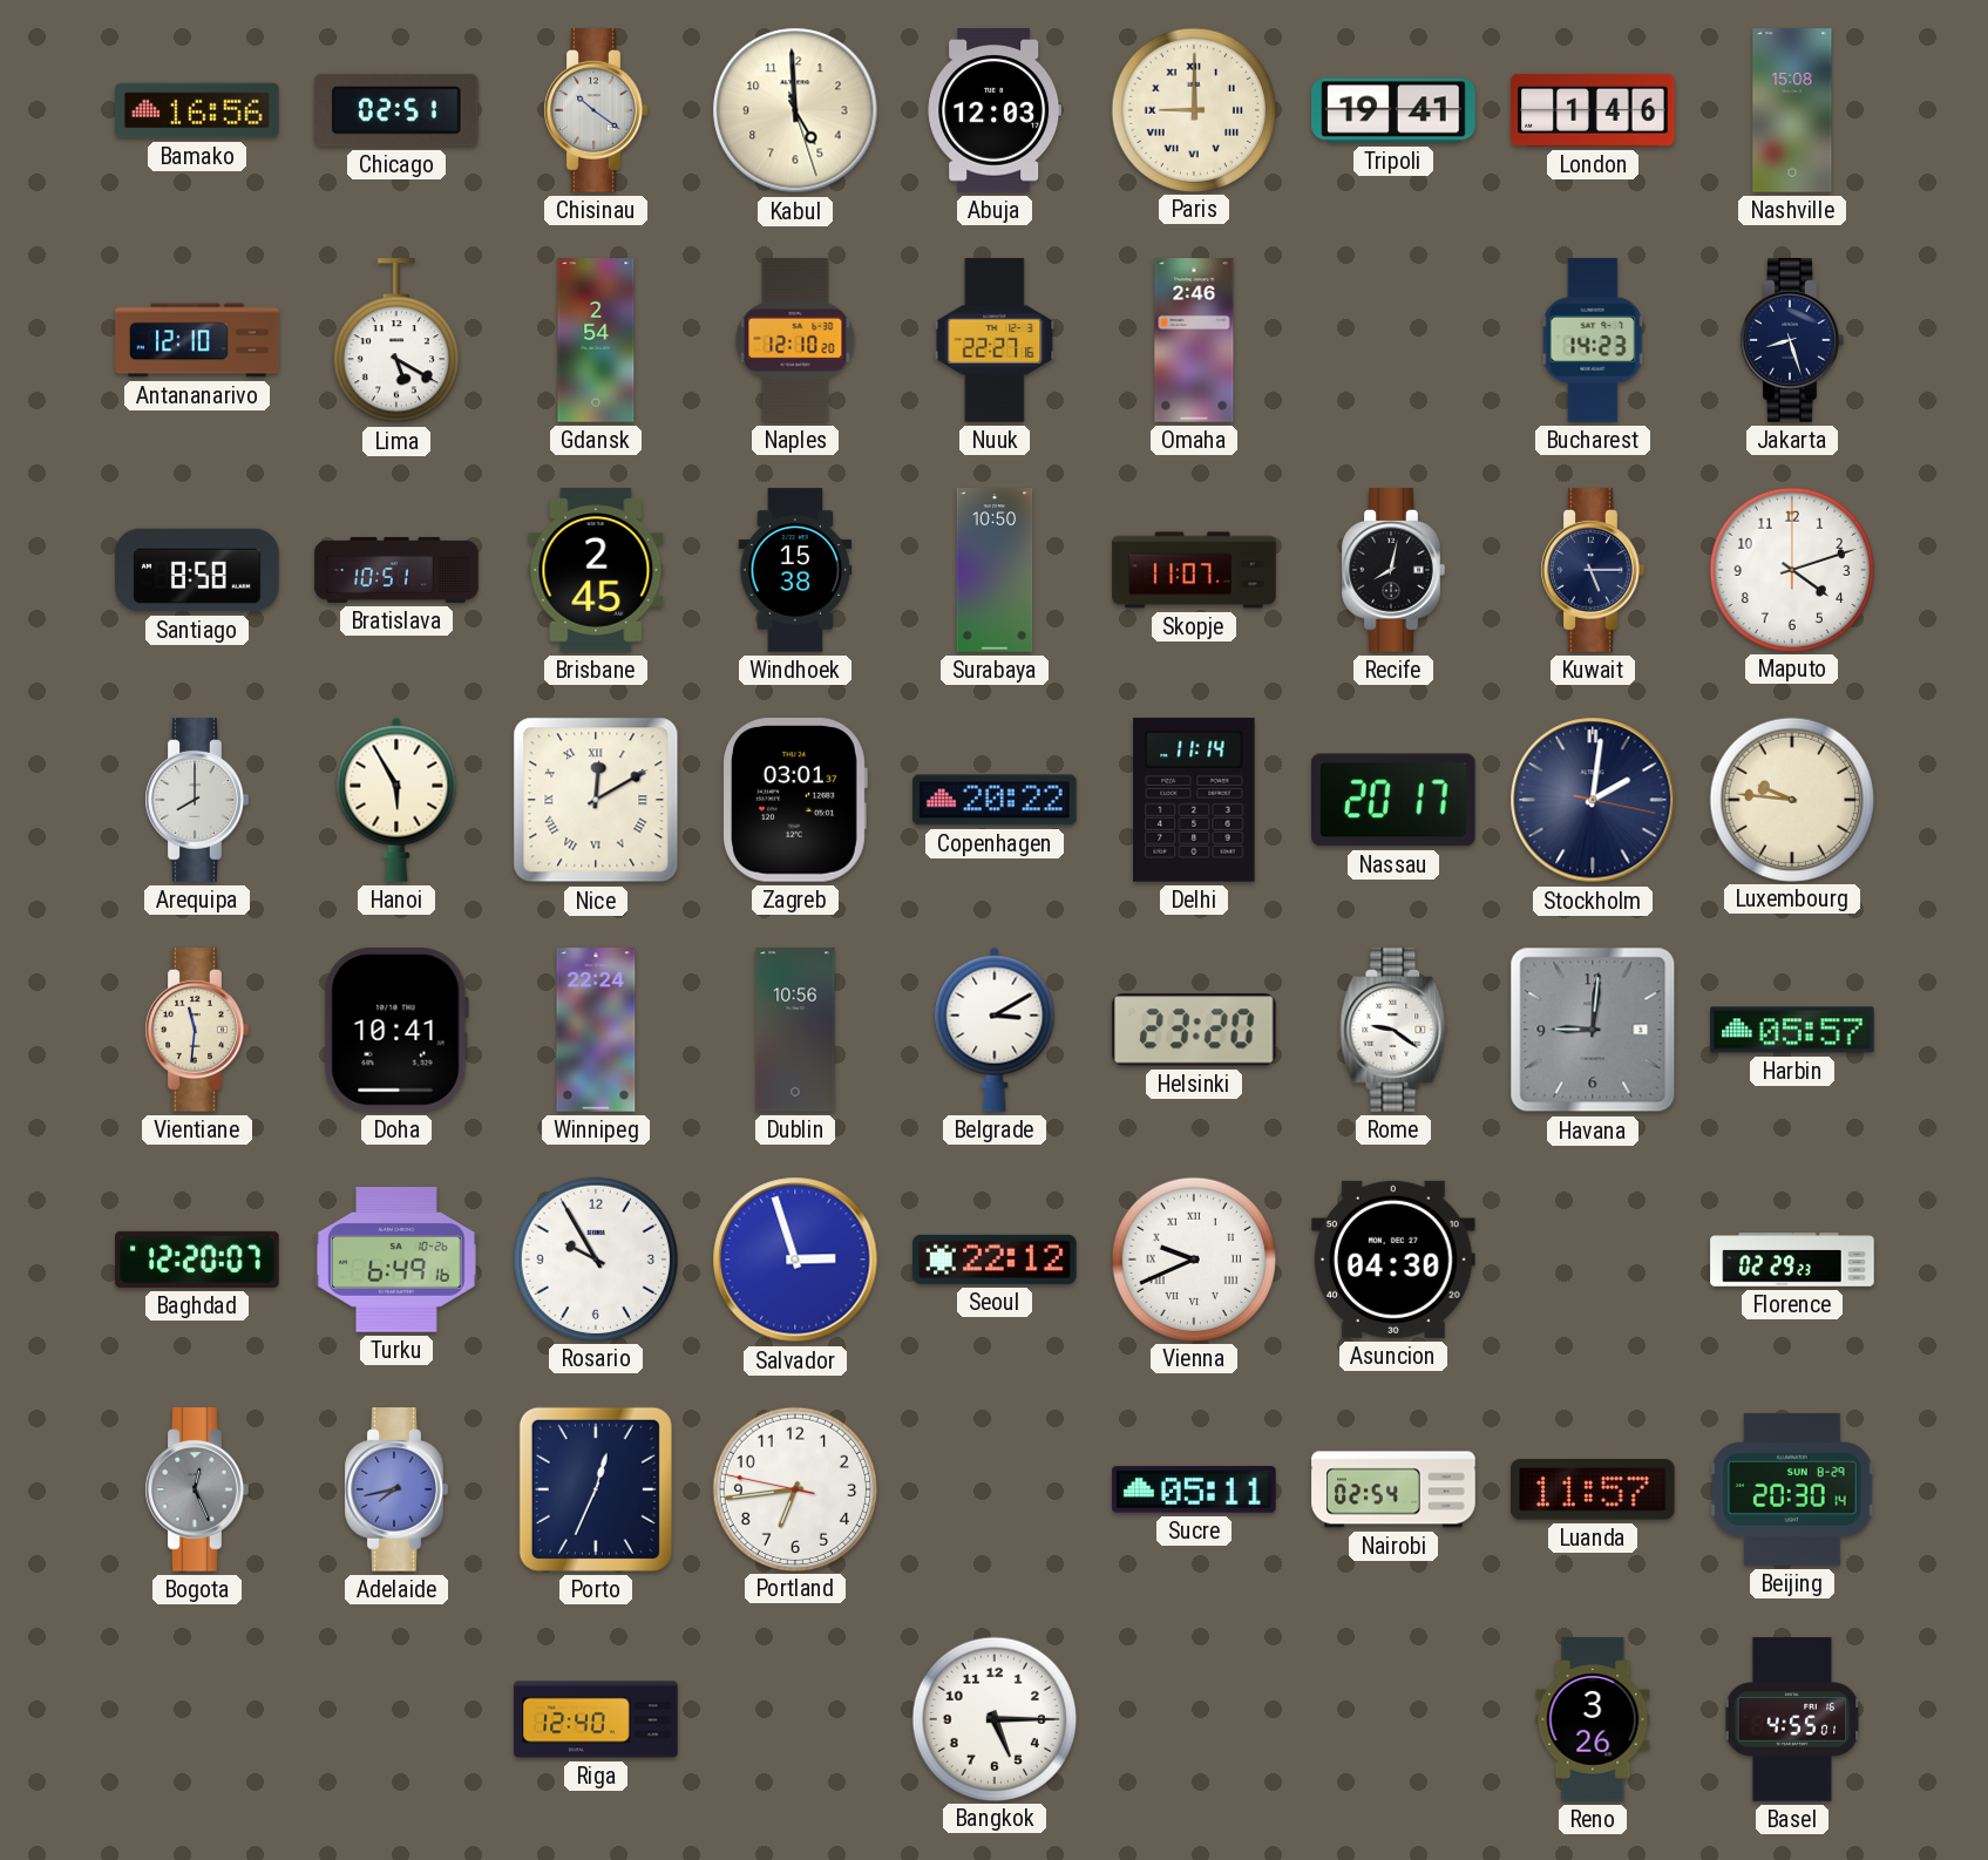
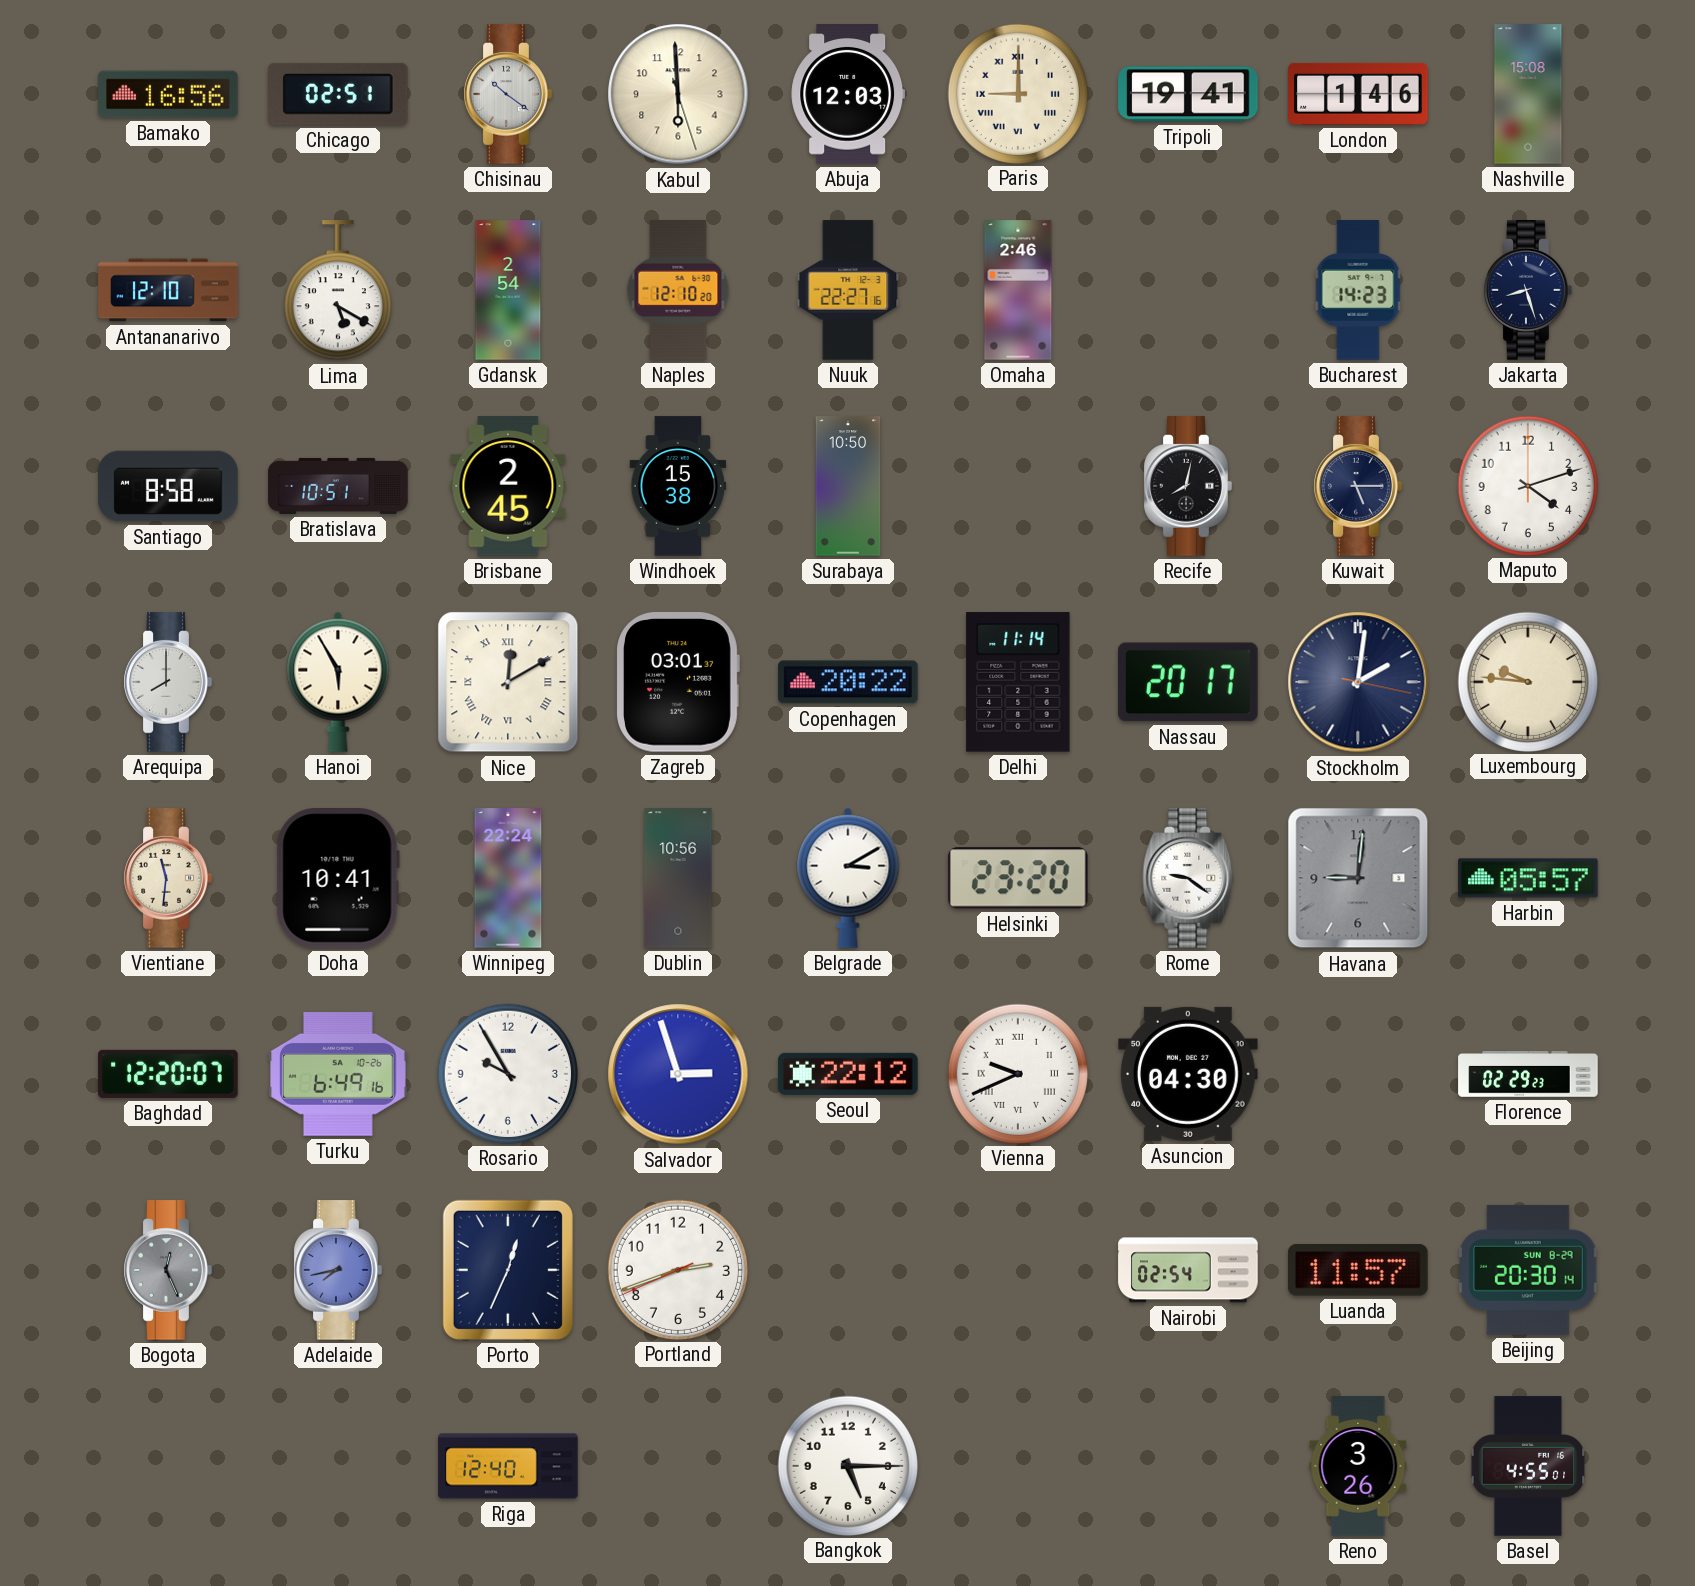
Kabul: 4:59 -> 5:59
Skopje: 11:07 -> none
Portland: 6:43 -> 2:41
Sucre: 05:11 -> none
